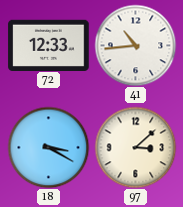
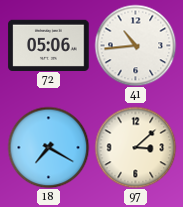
72: 12:33 -> 05:06
18: 3:20 -> 7:20
